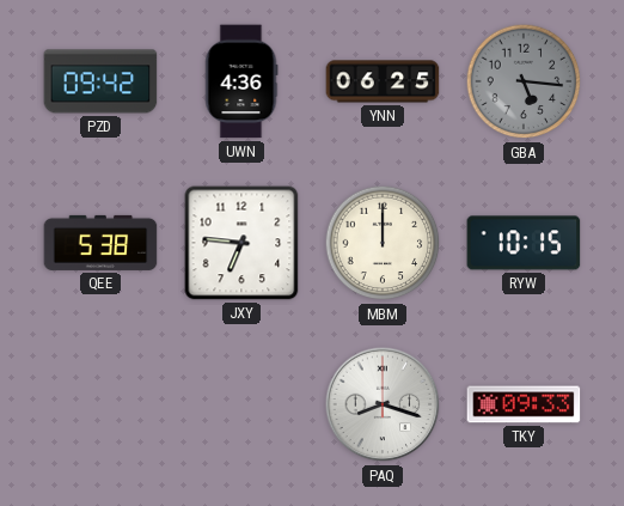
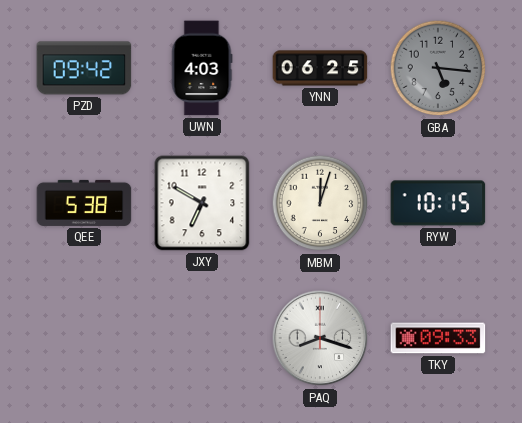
UWN: 4:36 -> 4:03
JXY: 6:46 -> 6:50
MBM: 12:00 -> 12:03
